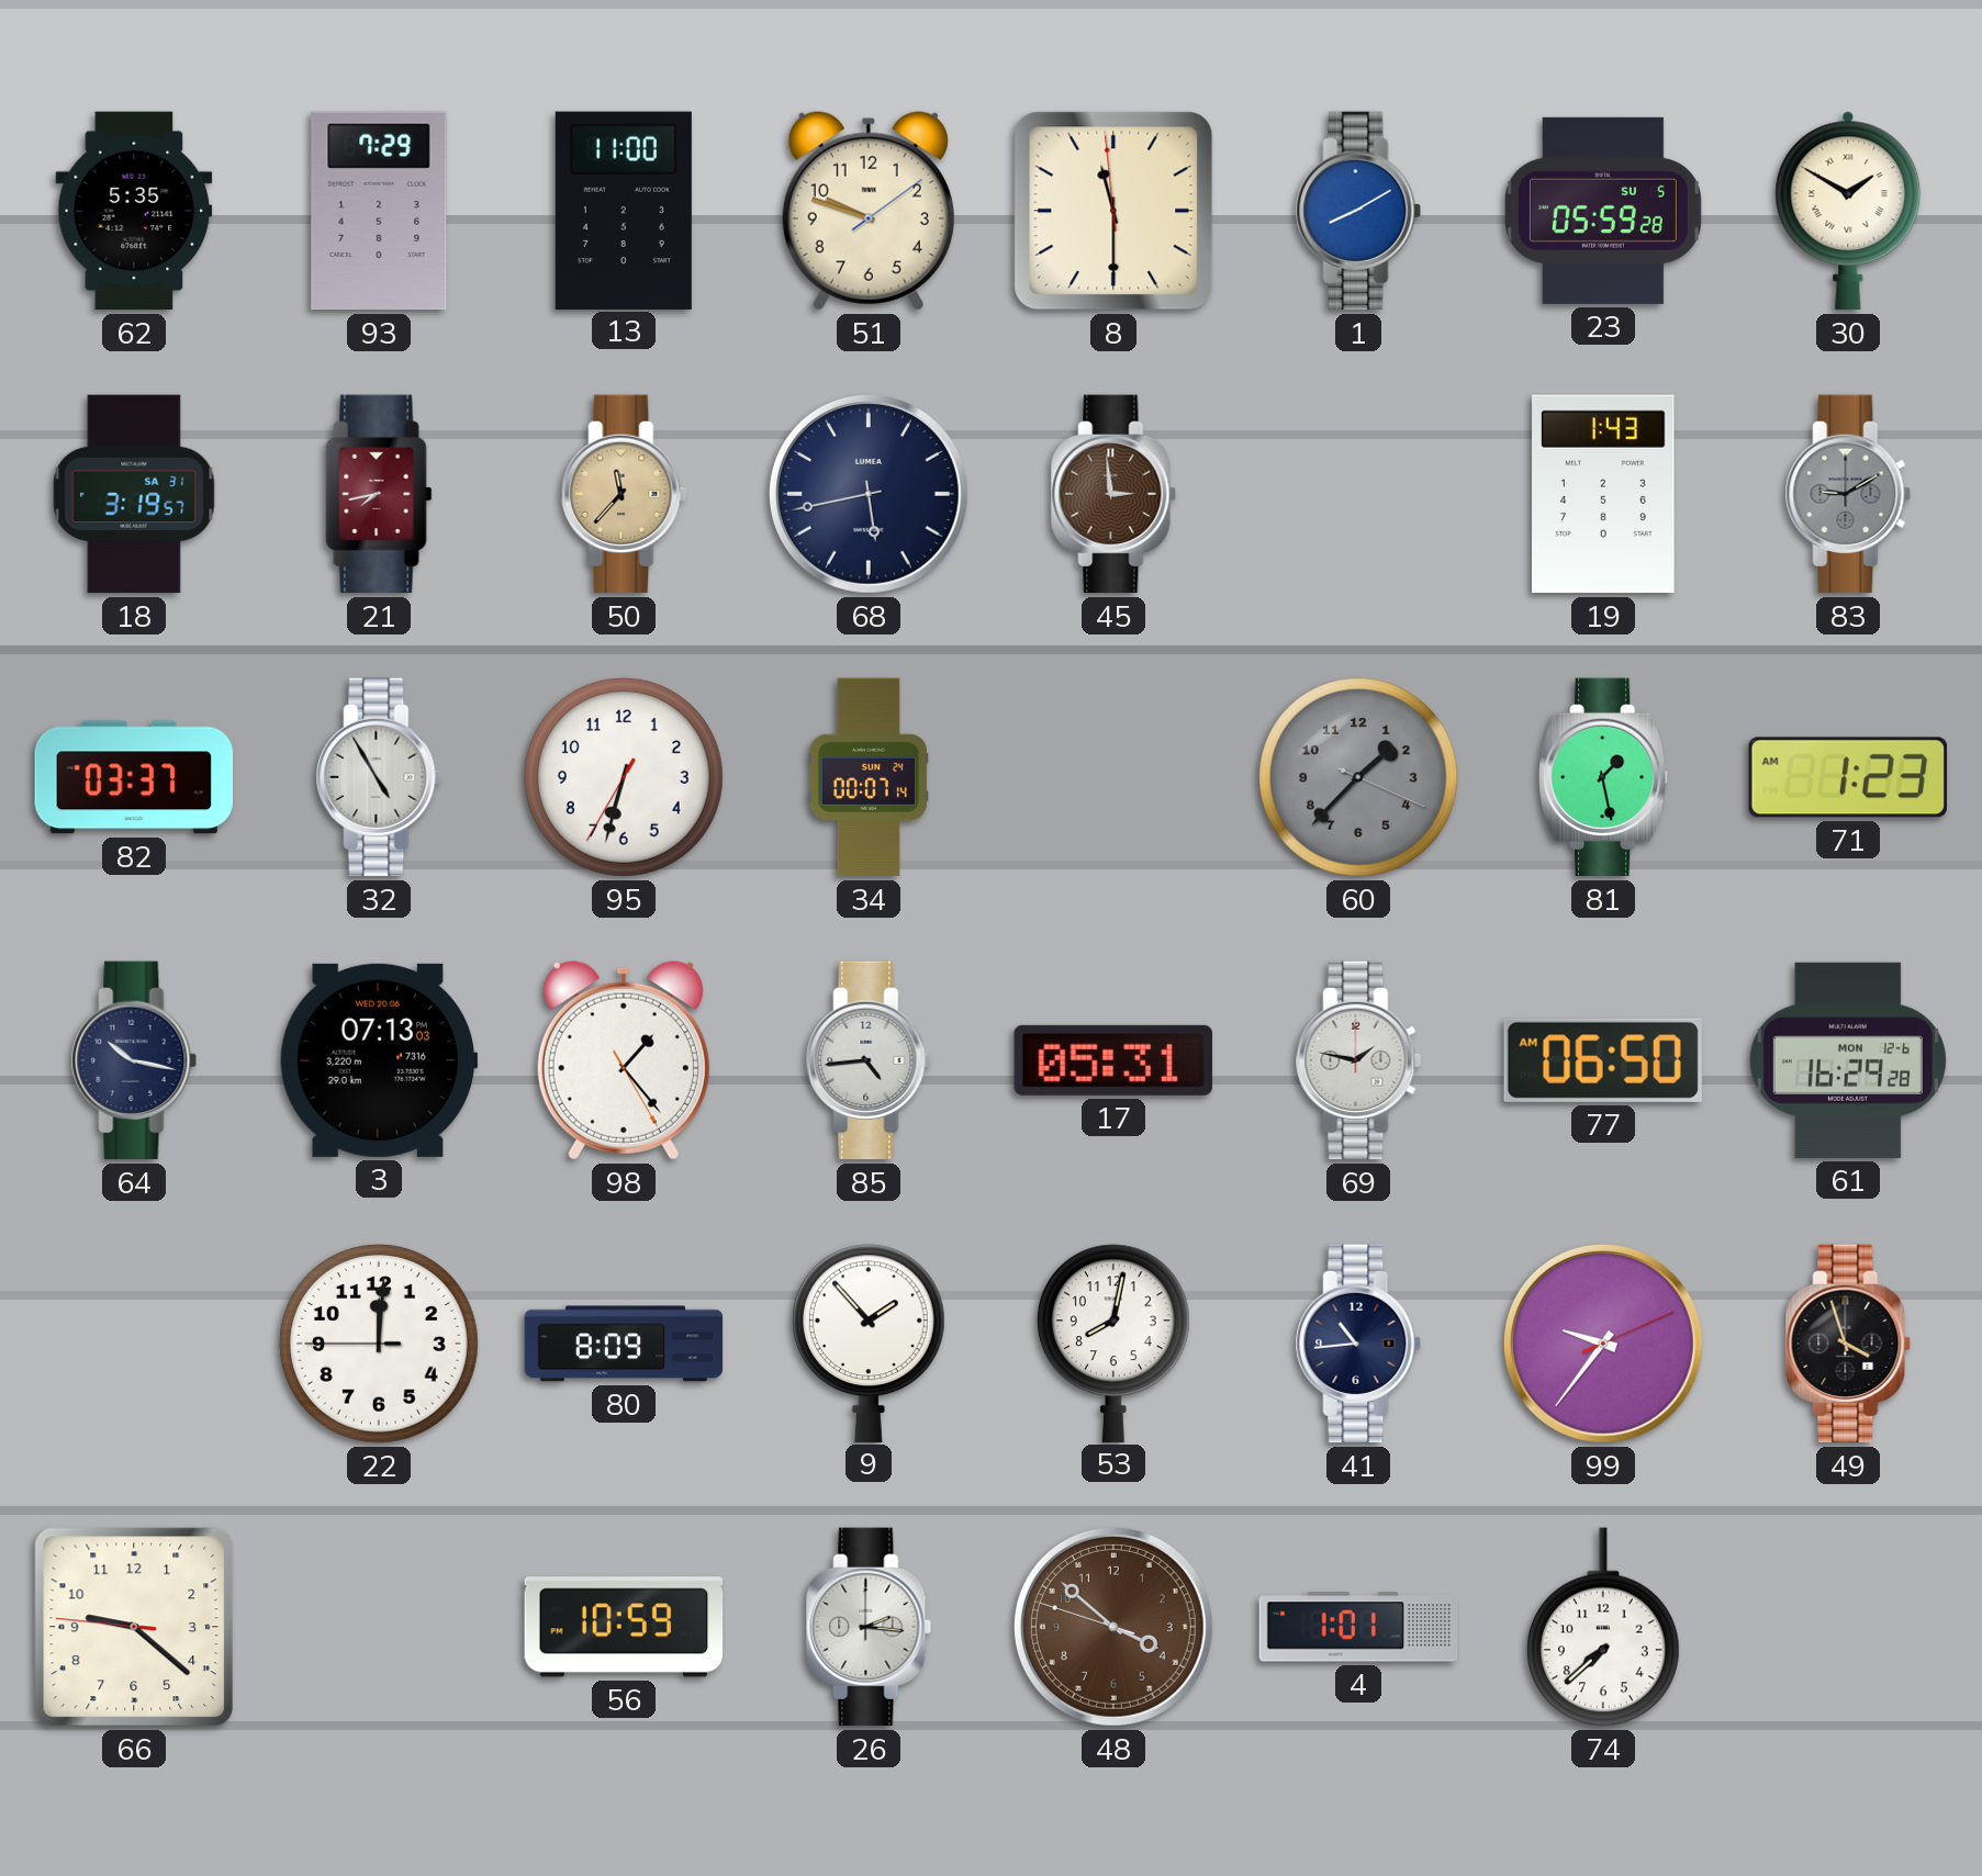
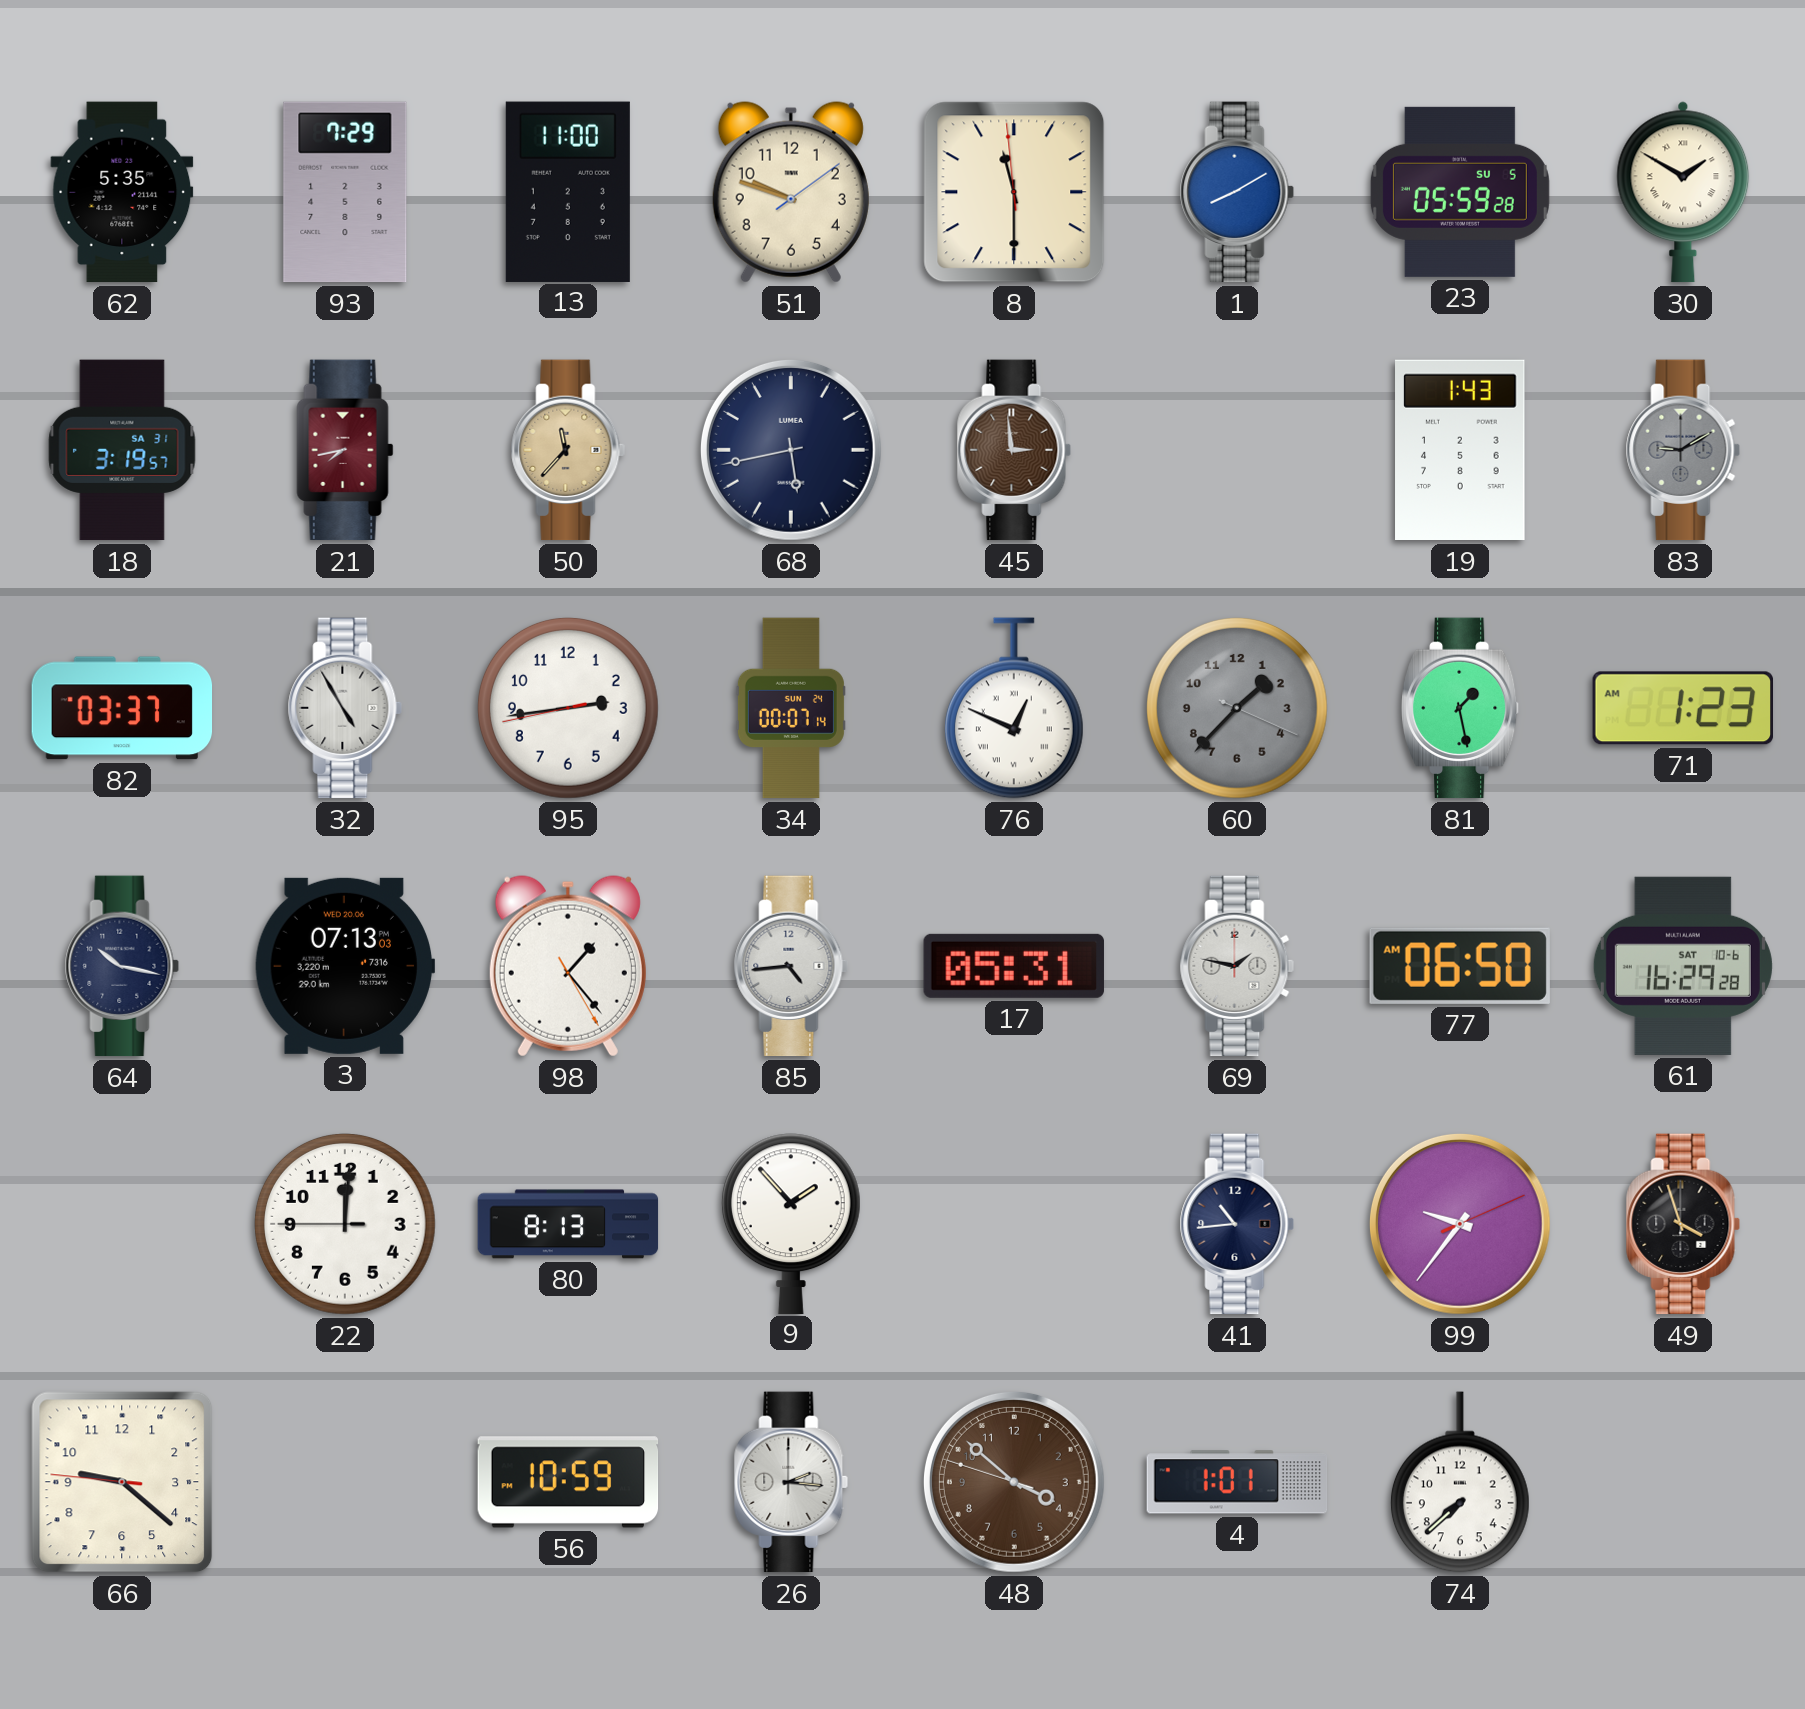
95: 6:32 -> 2:43
76: none -> 12:49
61 date: MON 12-6 -> SAT 10-6
80: 8:09 -> 8:13
53: 8:02 -> none
